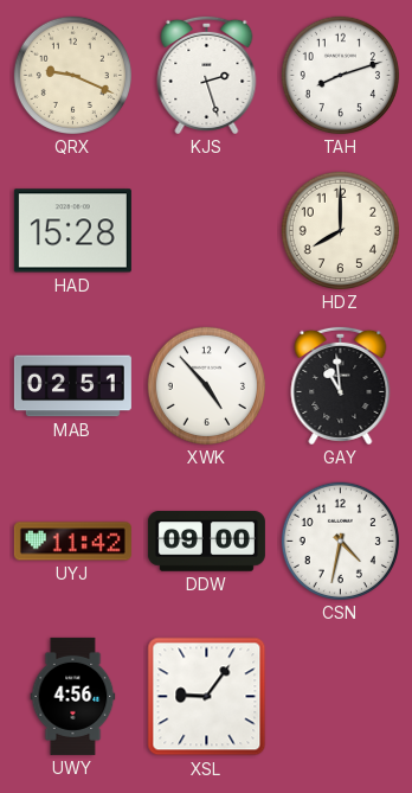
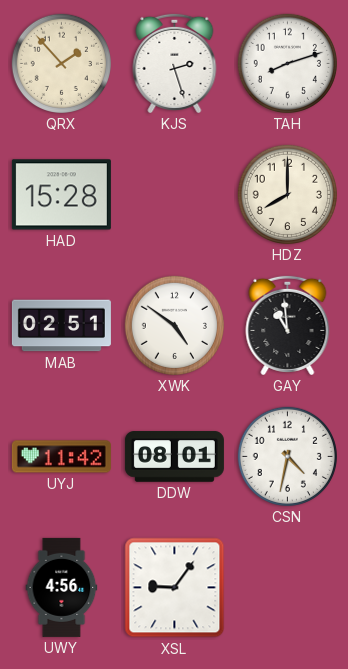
QRX: 9:19 -> 1:53
XWK: 4:53 -> 4:51
DDW: 09:00 -> 08:01
